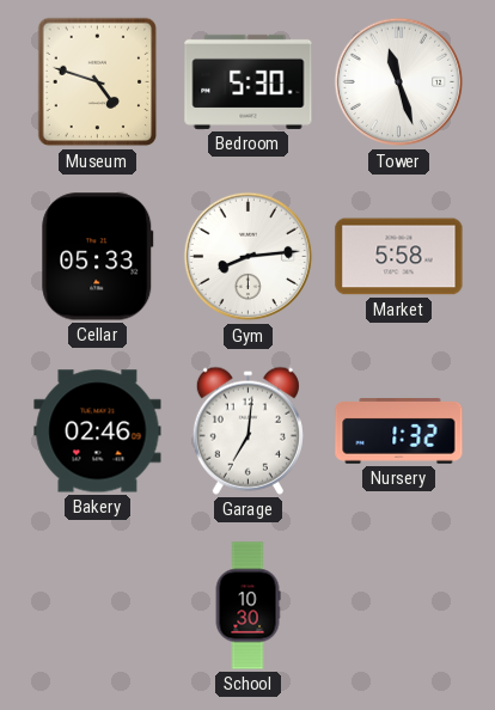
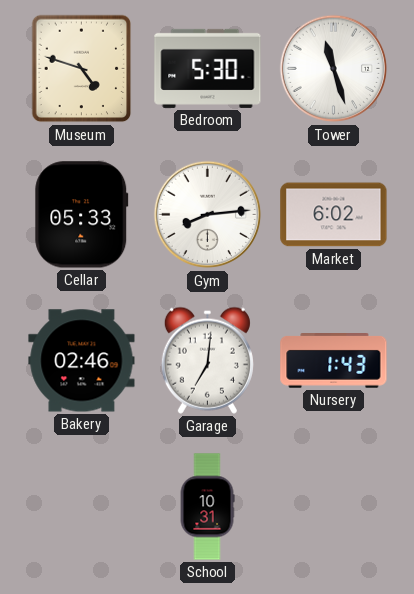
Market: 5:58 -> 6:02
Nursery: 1:32 -> 1:43
School: 10:30 -> 10:31
